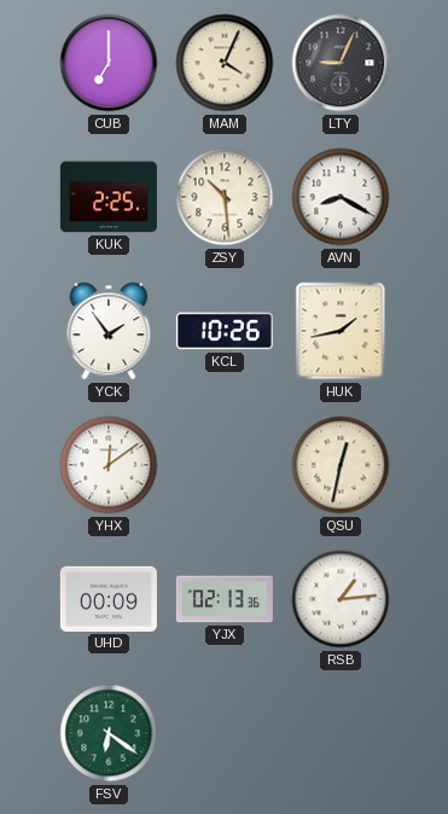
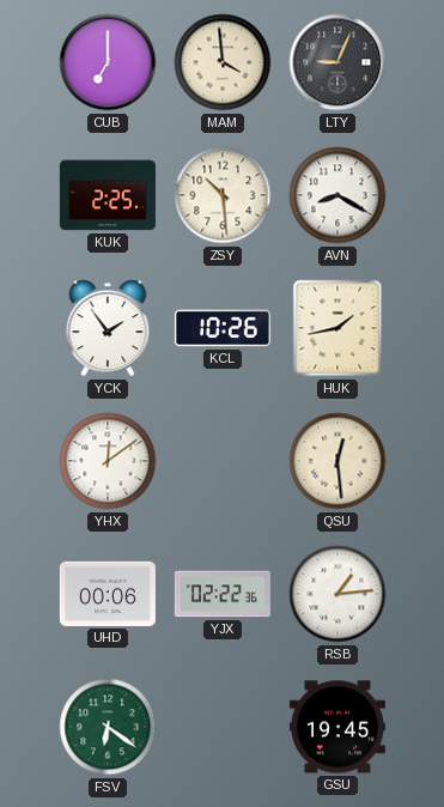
MAM: 4:04 -> 3:59
QSU: 12:32 -> 12:29
UHD: 00:09 -> 00:06
YJX: 02:13 -> 02:22
GSU: none -> 19:45
